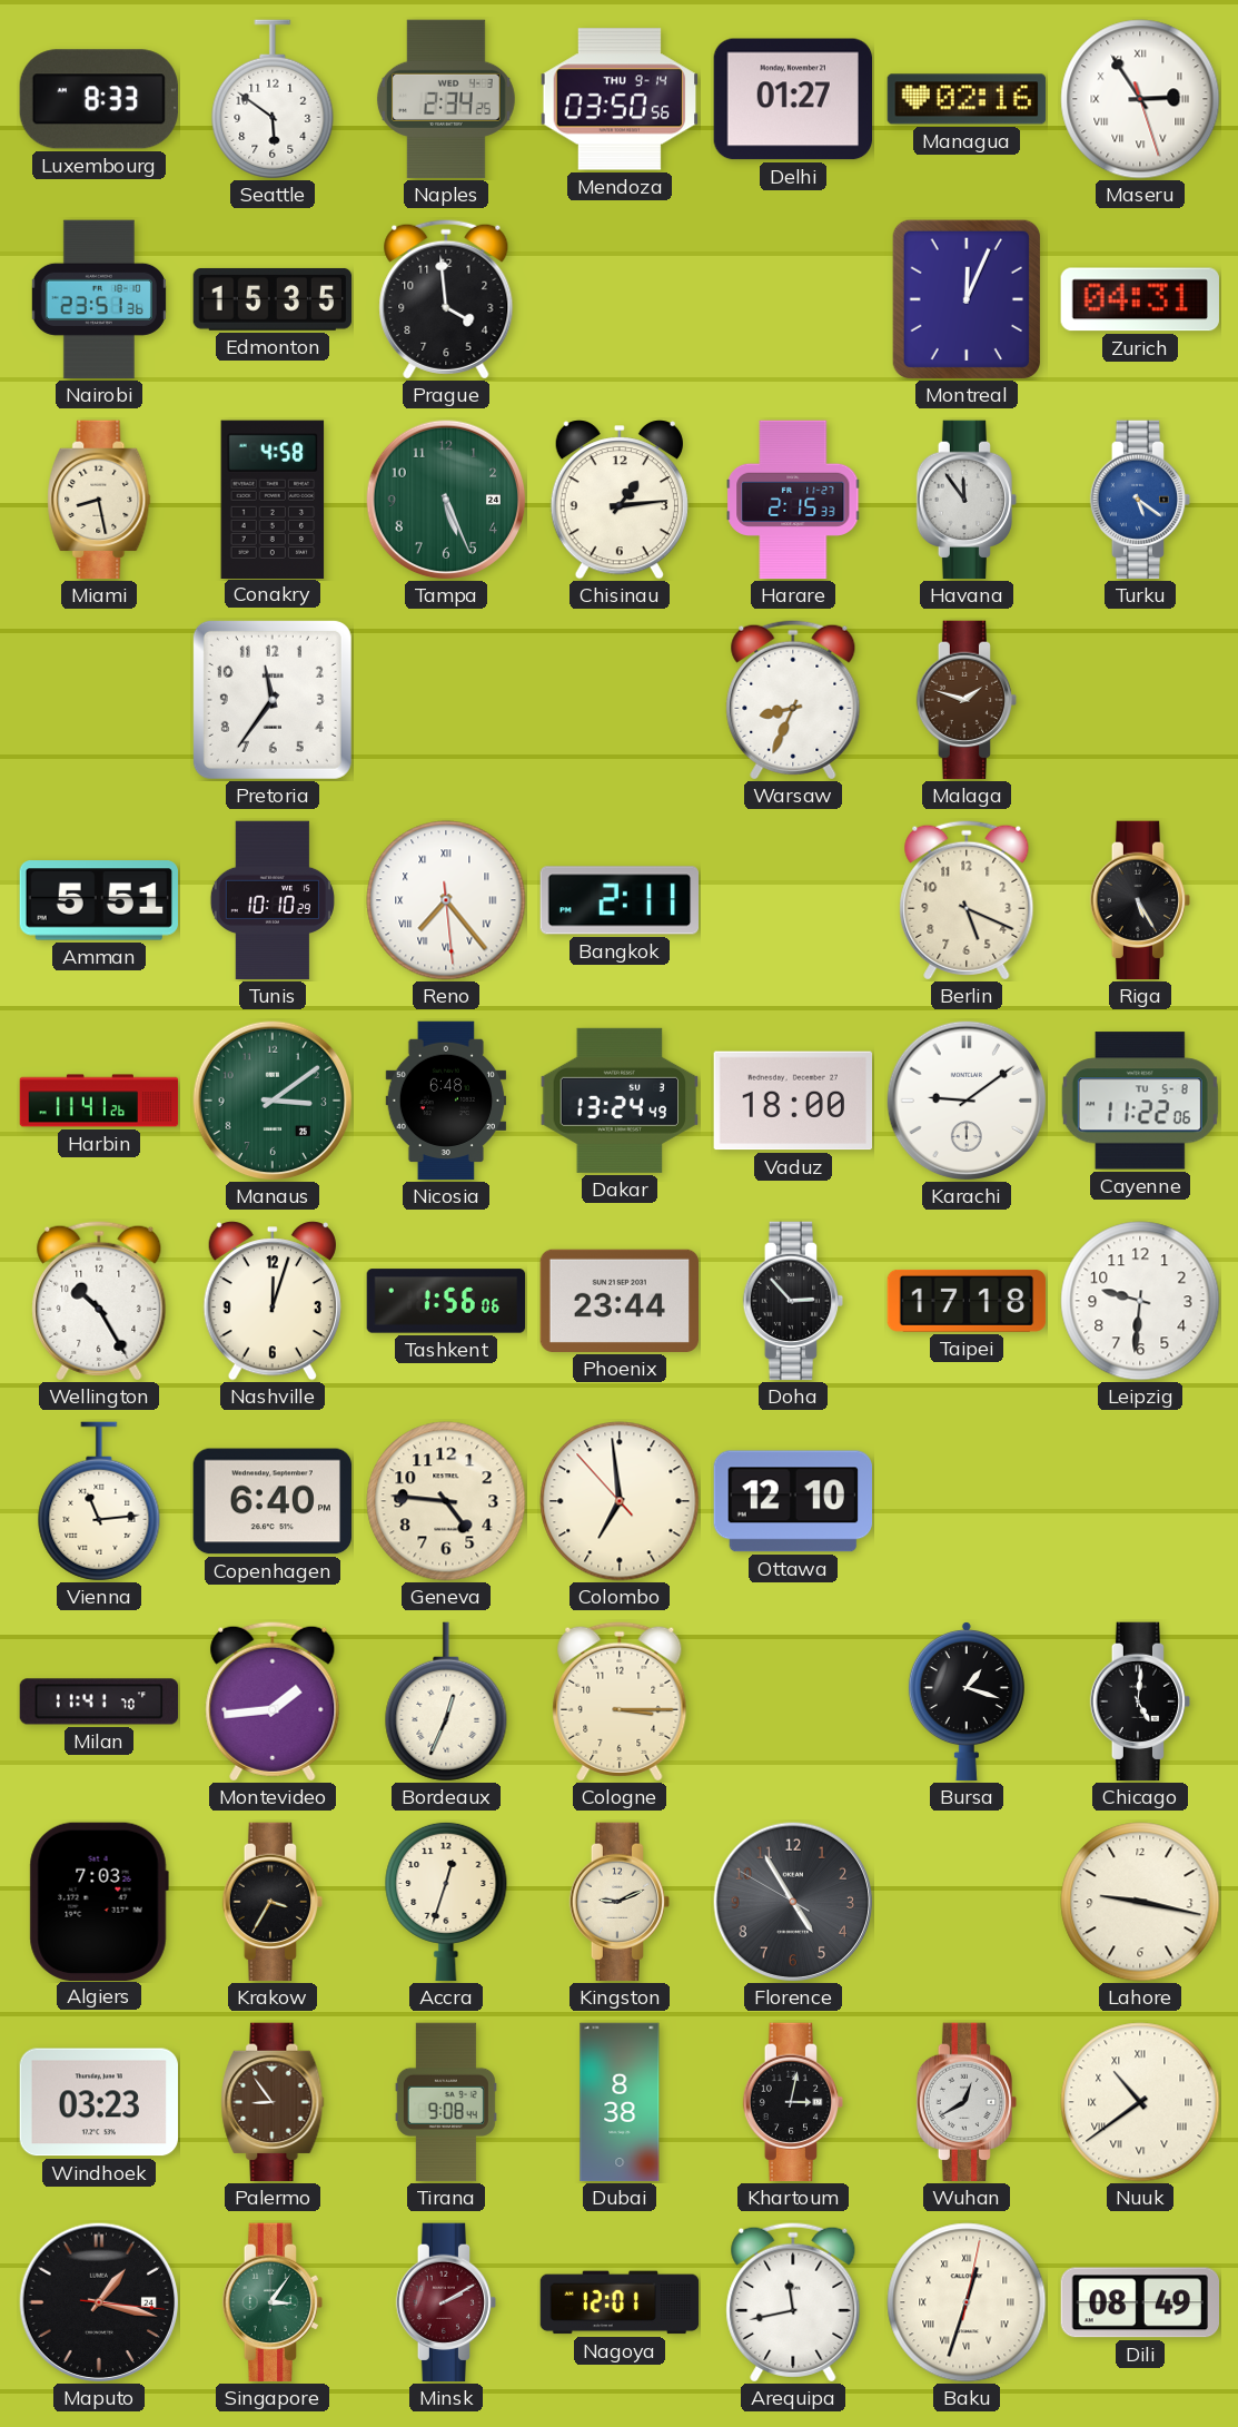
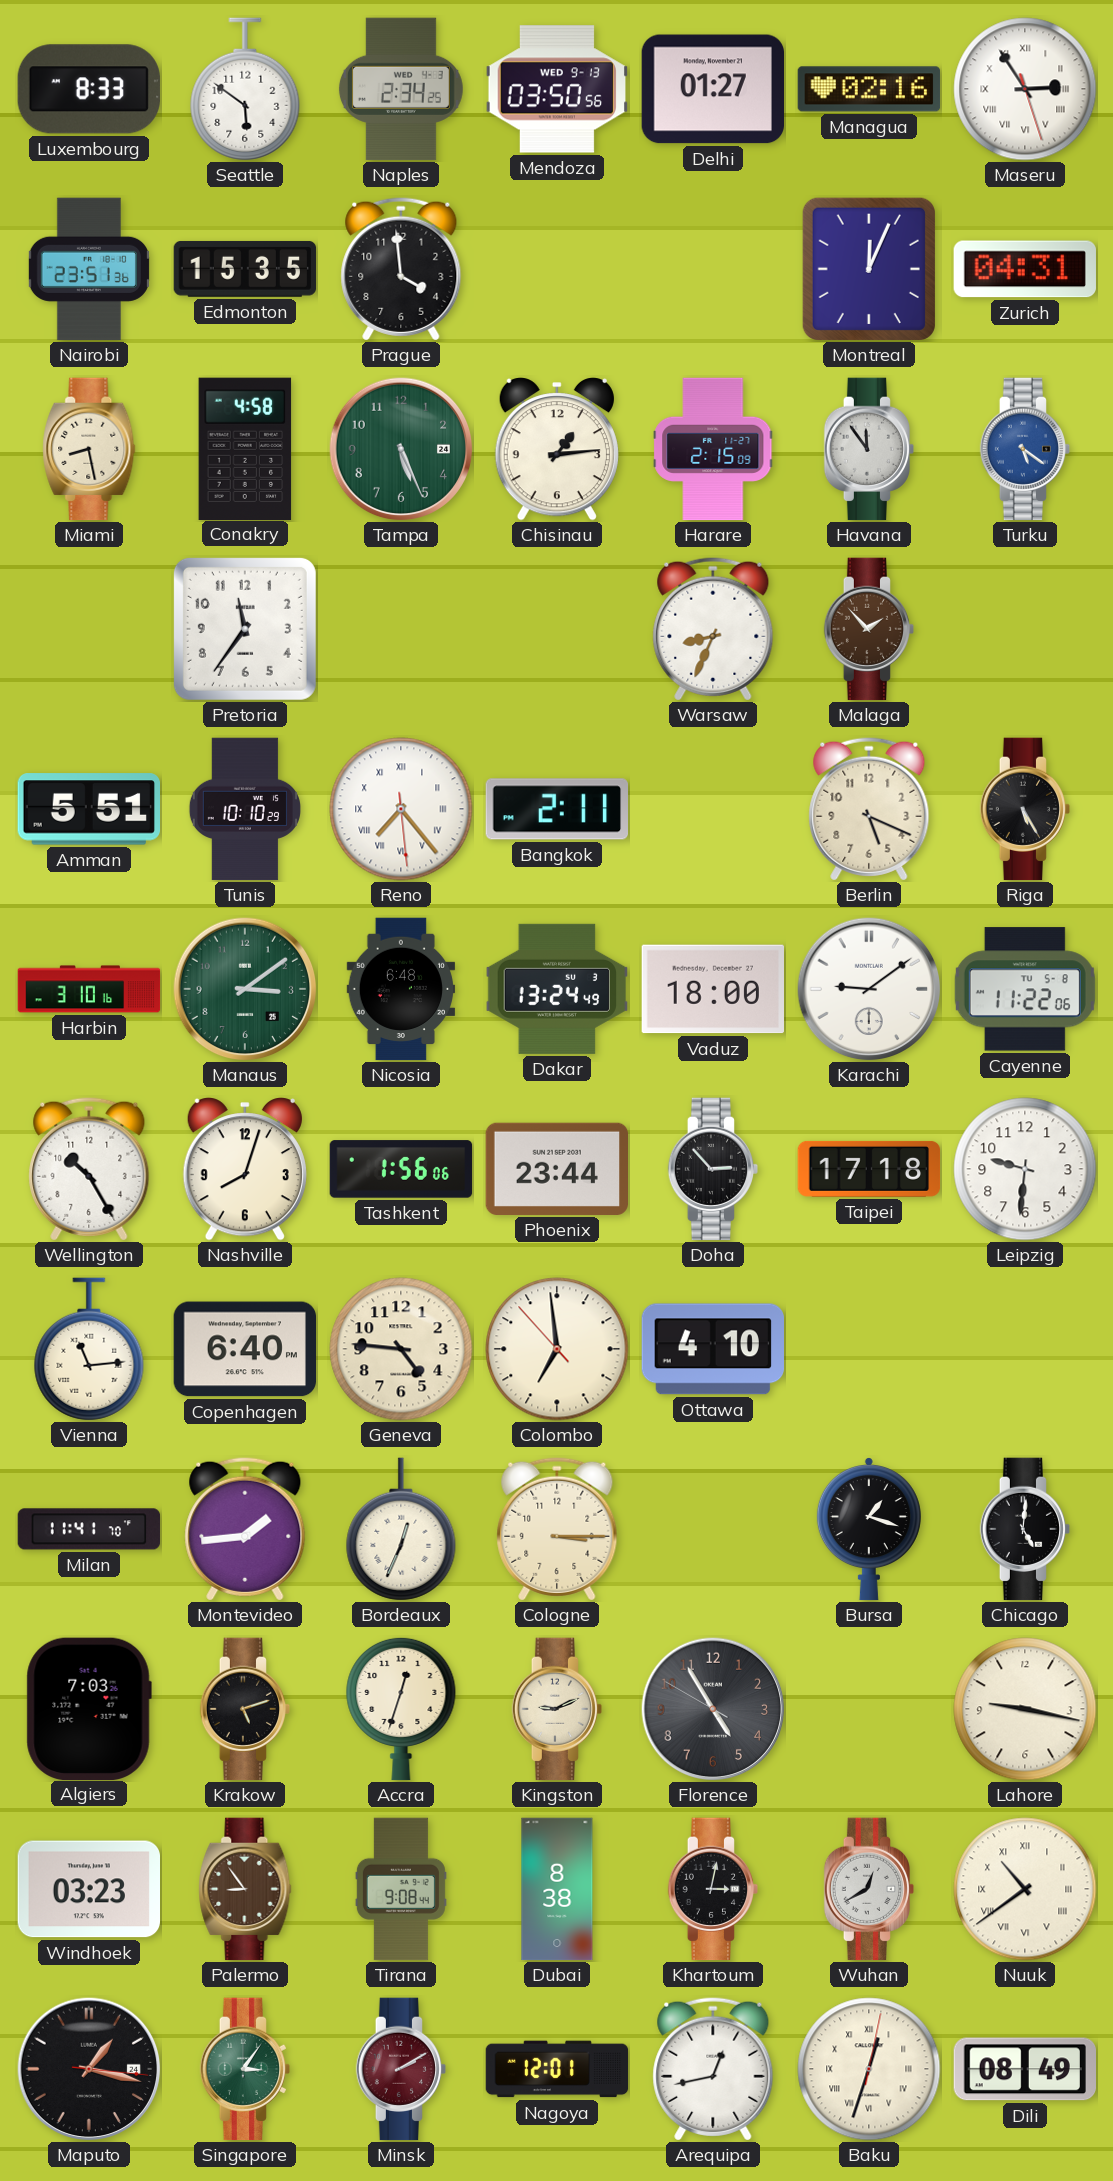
Mendoza date: THU 9-14 -> WED 9-13
Harare: 2:15:33 -> 2:15:09
Malaga: 1:48 -> 1:53
Harbin: 11:41 -> 3:10
Nashville: 12:03 -> 8:03
Ottawa: 12:10 -> 4:10
Krakow: 3:35 -> 5:12
Arequipa: 11:43 -> 12:43
